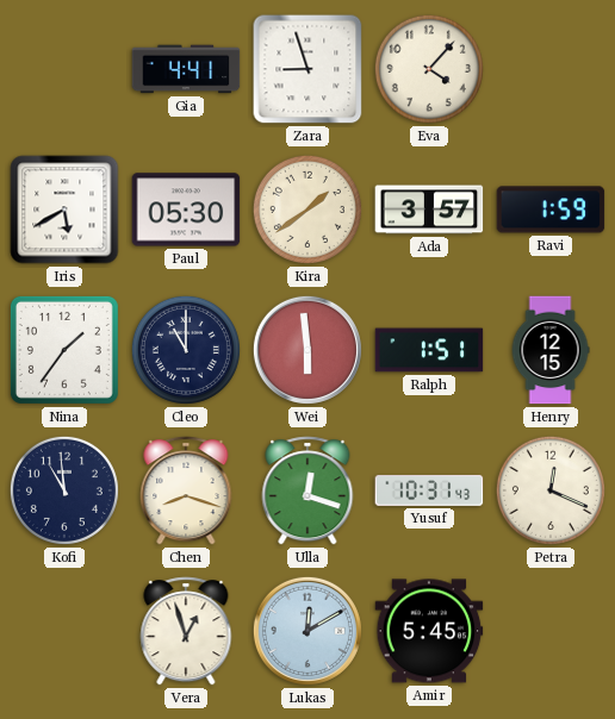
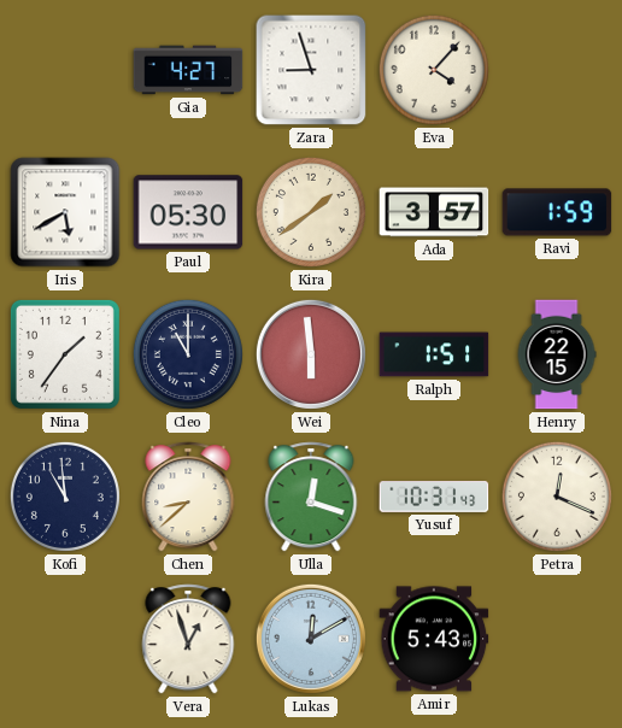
Gia: 4:41 -> 4:27
Henry: 12:15 -> 22:15
Chen: 8:18 -> 8:38
Amir: 5:45 -> 5:43
